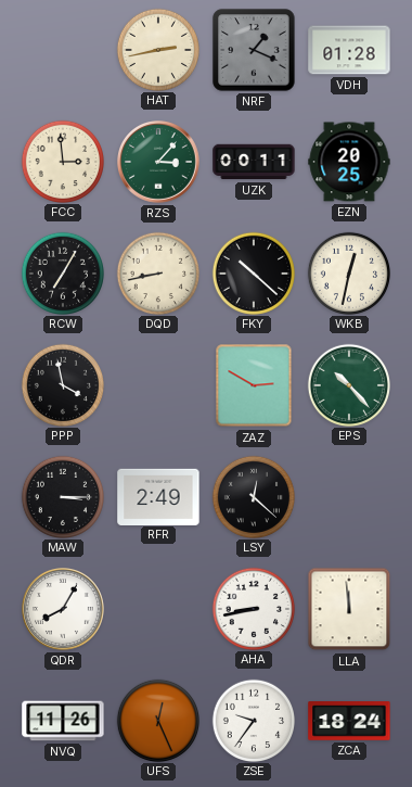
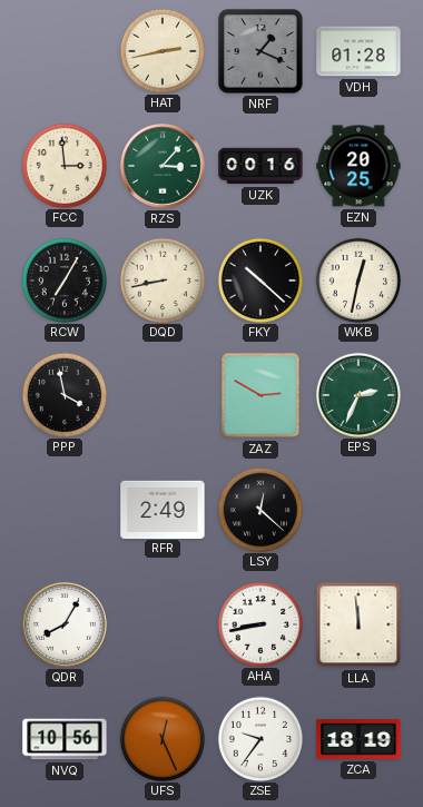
UZK: 00:11 -> 00:16
EPS: 10:23 -> 2:34
MAW: 3:15 -> none
NVQ: 11:26 -> 10:56
ZCA: 18:24 -> 18:19
